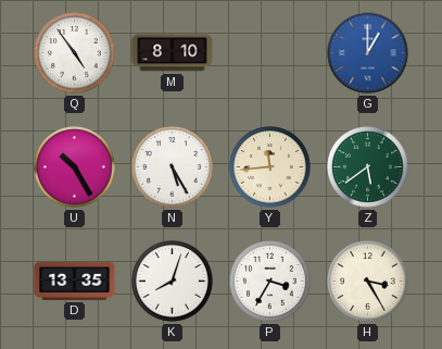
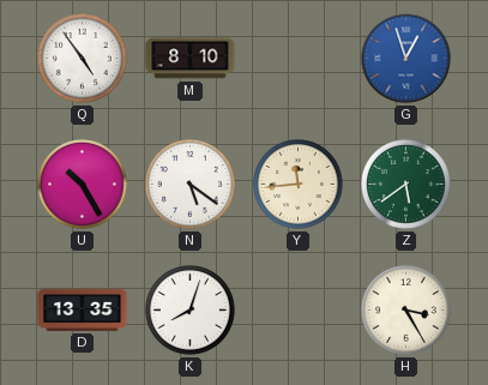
G: 1:00 -> 12:57
N: 5:25 -> 5:21
P: 3:35 -> none
